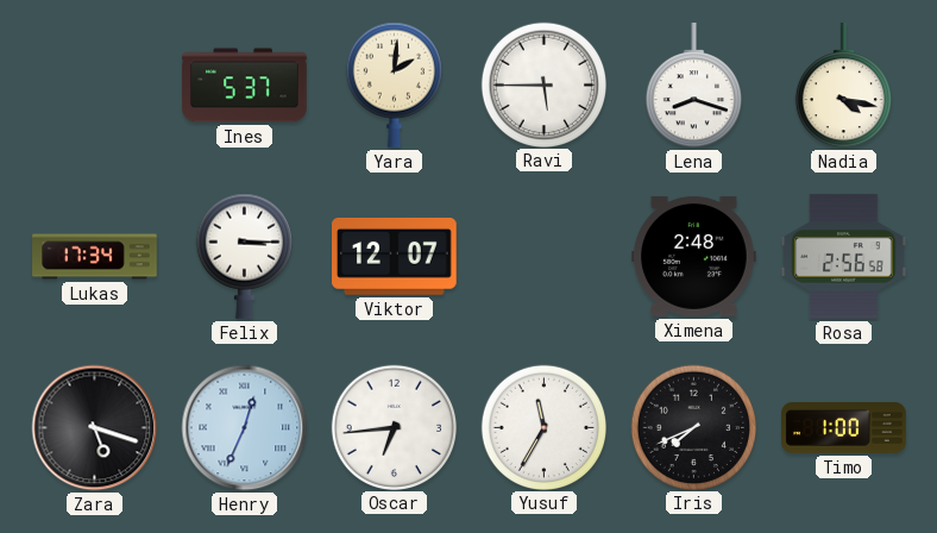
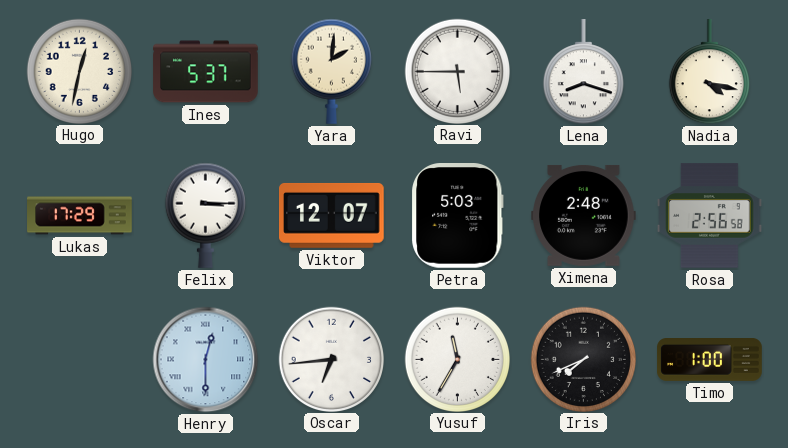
Hugo: none -> 12:32
Lukas: 17:34 -> 17:29
Petra: none -> 5:03
Zara: 5:18 -> none
Henry: 12:34 -> 12:30
